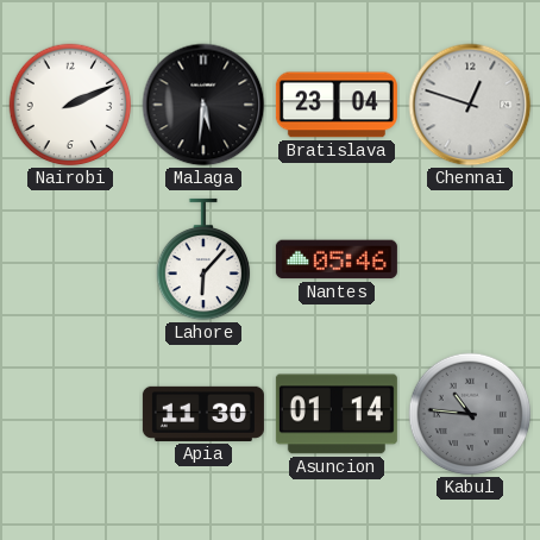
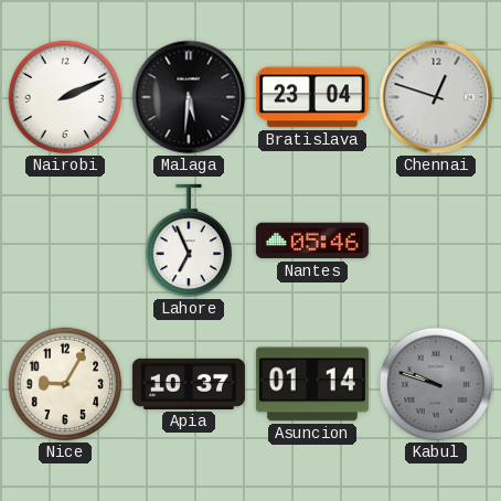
Lahore: 6:07 -> 6:56
Nice: none -> 9:05
Apia: 11:30 -> 10:37
Kabul: 10:46 -> 9:48
